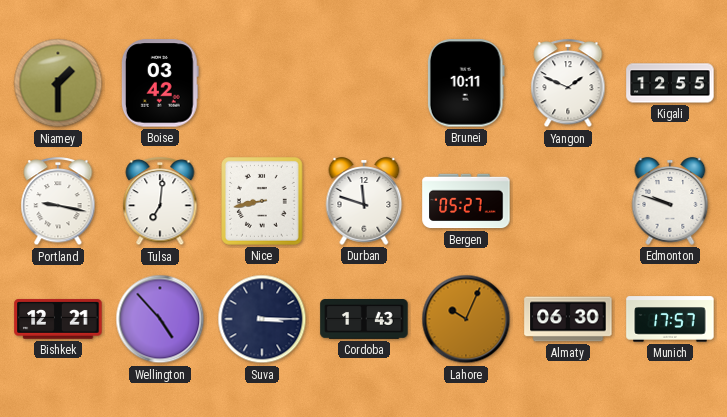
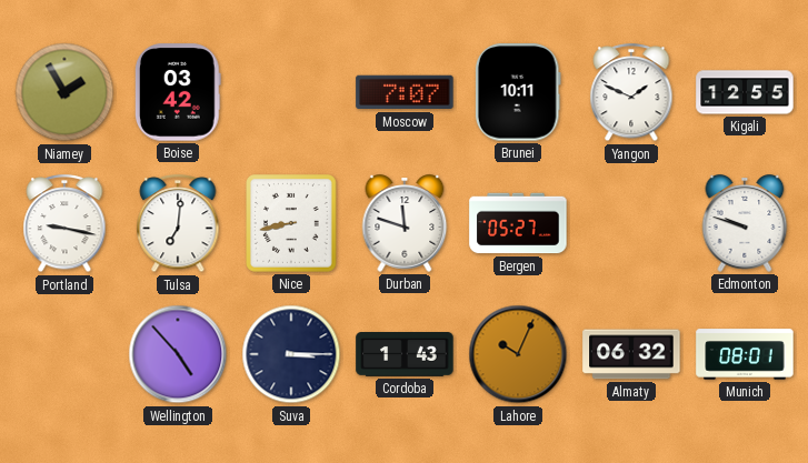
Niamey: 1:30 -> 1:55
Moscow: none -> 7:07
Bishkek: 12:21 -> none
Almaty: 06:30 -> 06:32
Munich: 17:57 -> 08:01
